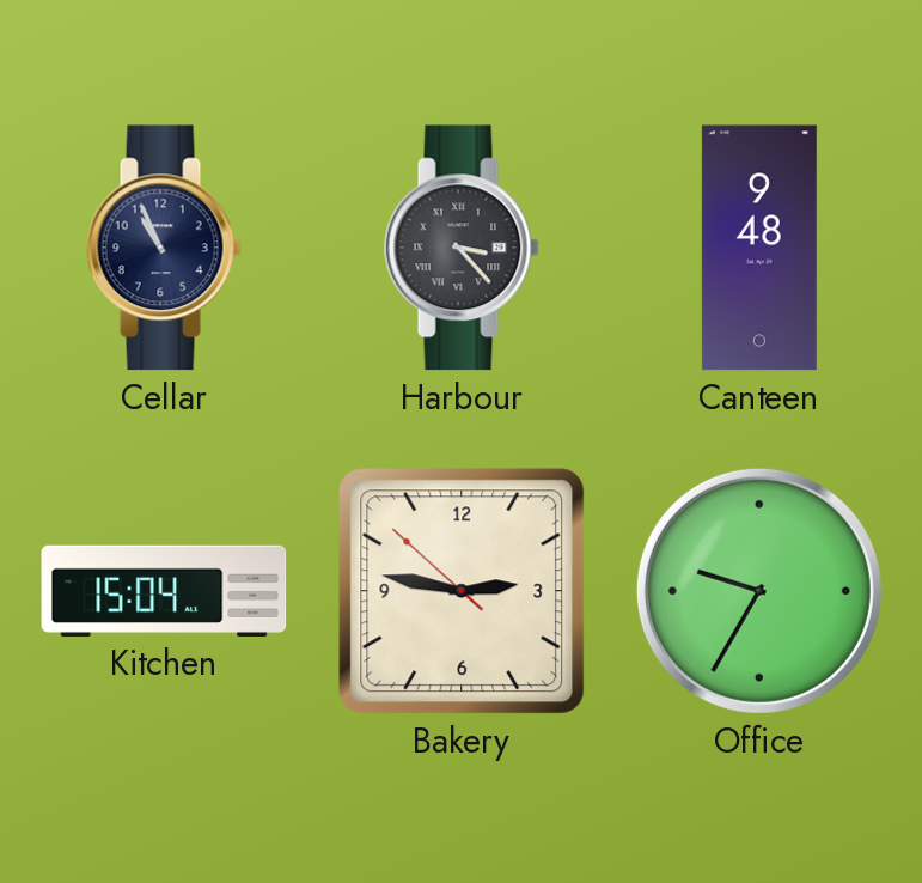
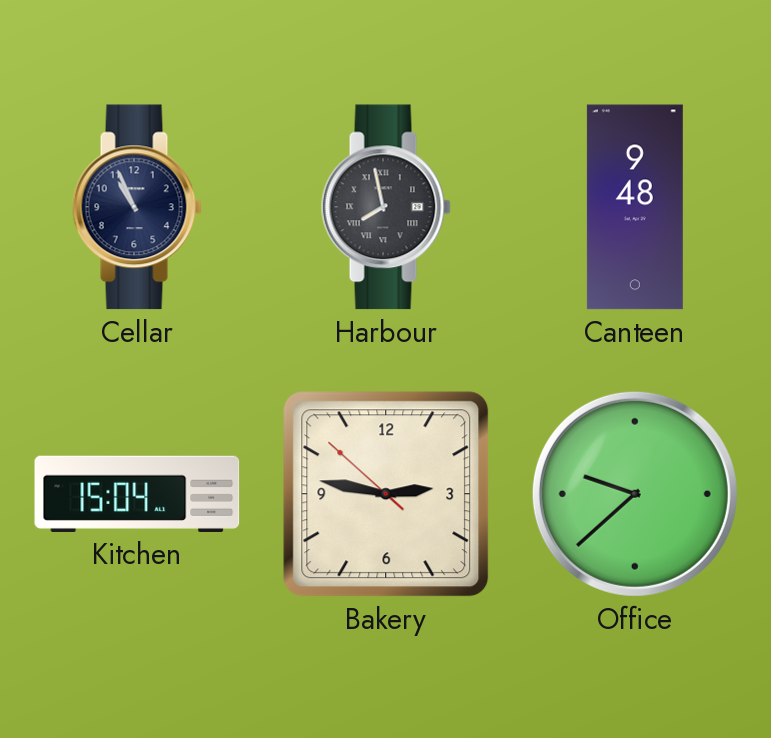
Harbour: 3:23 -> 7:58
Office: 9:35 -> 9:38
